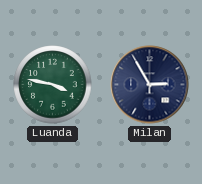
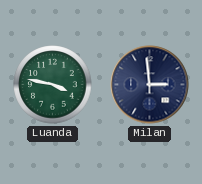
Milan: 2:55 -> 2:59
